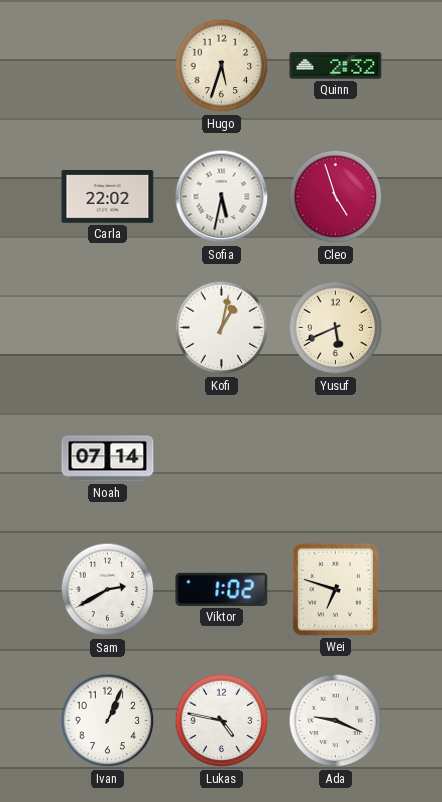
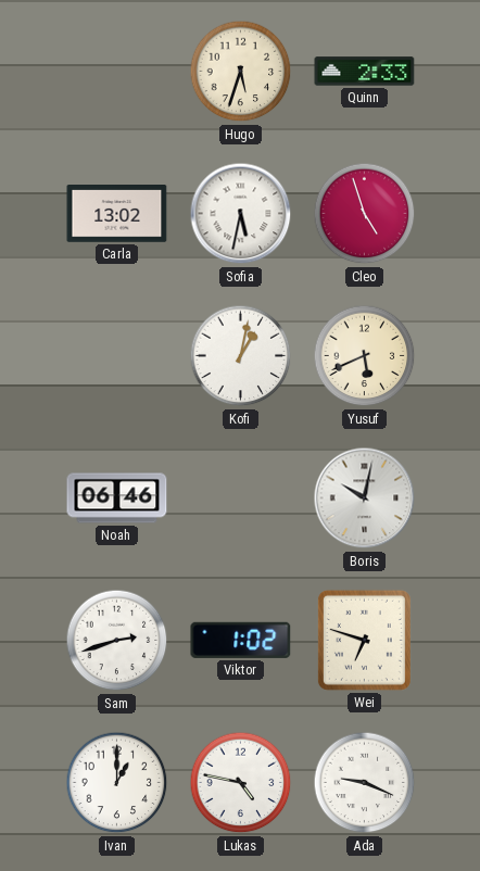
Quinn: 2:32 -> 2:33
Carla: 22:02 -> 13:02
Noah: 07:14 -> 06:46
Boris: none -> 10:02
Sam: 2:40 -> 2:42
Ivan: 1:04 -> 1:00
